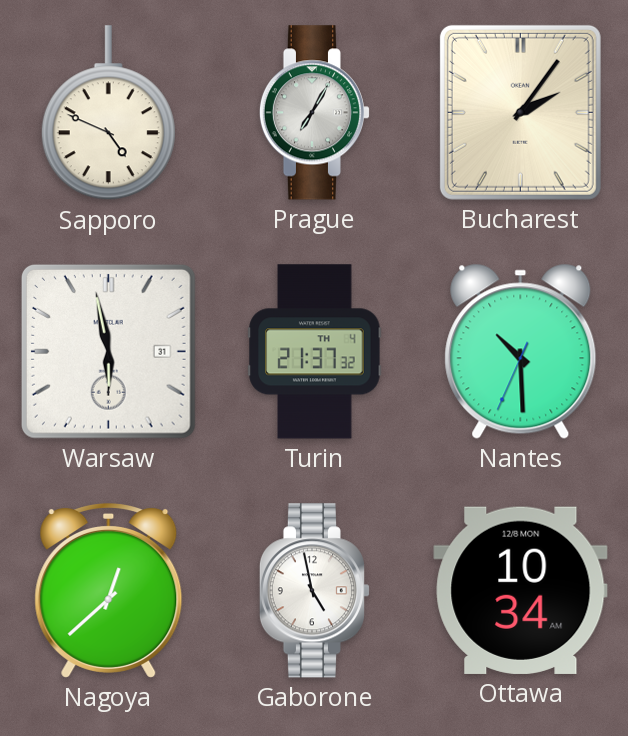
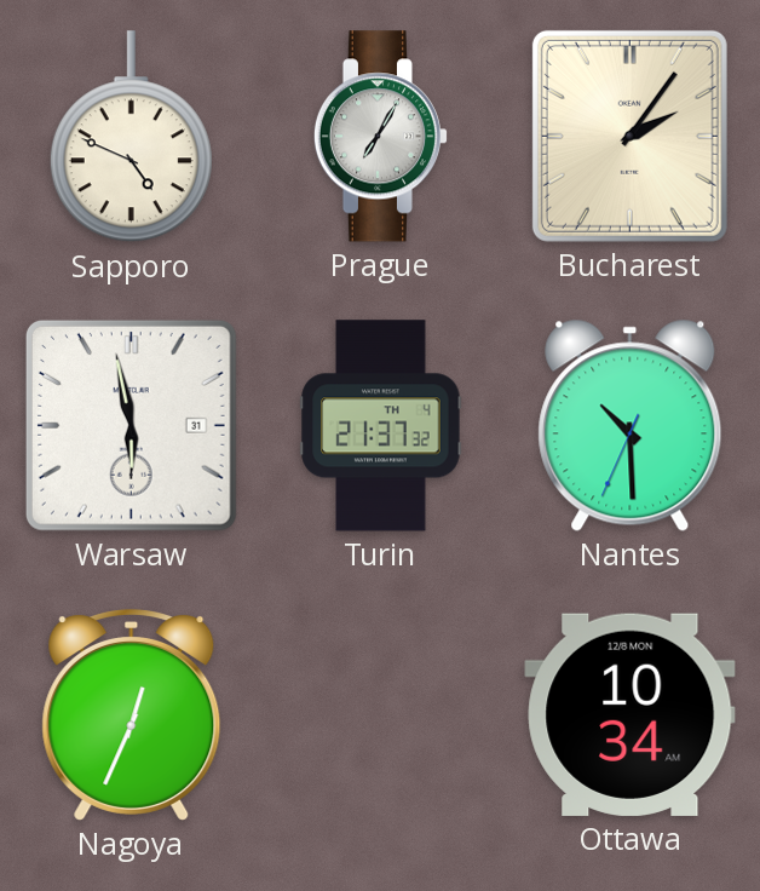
Nagoya: 12:38 -> 12:34
Gaborone: 4:58 -> none
